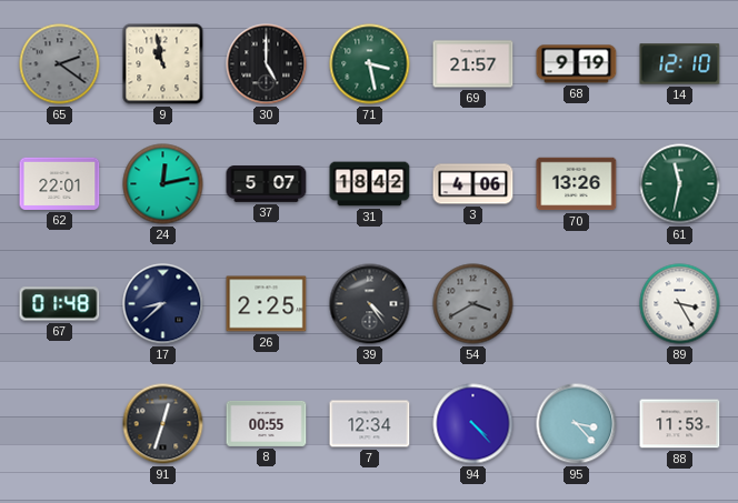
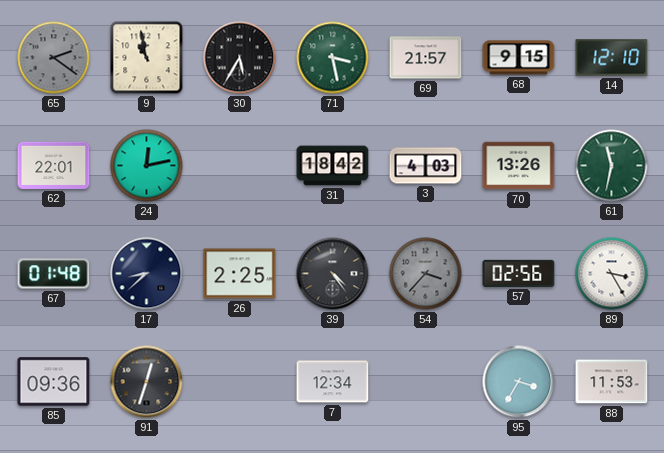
30: 5:00 -> 5:35
68: 9:19 -> 9:15
37: 5:07 -> none
3: 4:06 -> 4:03
54: 3:40 -> 3:37
57: none -> 02:56
85: none -> 09:36
8: 00:55 -> none
94: 4:23 -> none
95: 3:23 -> 3:35
